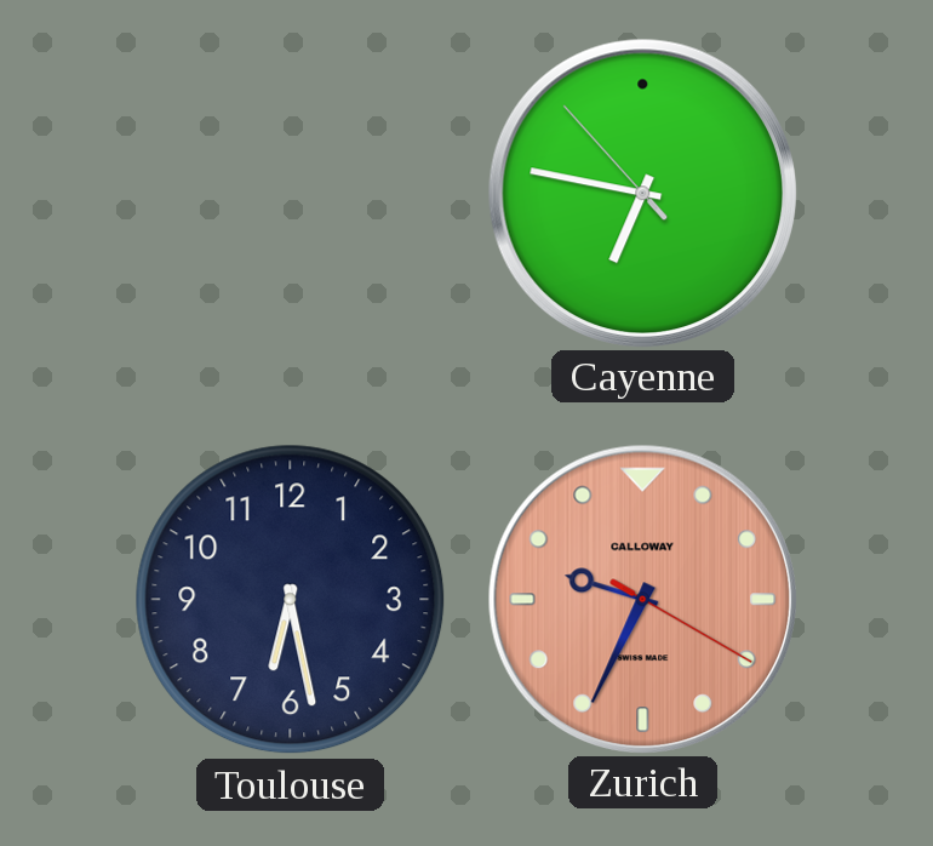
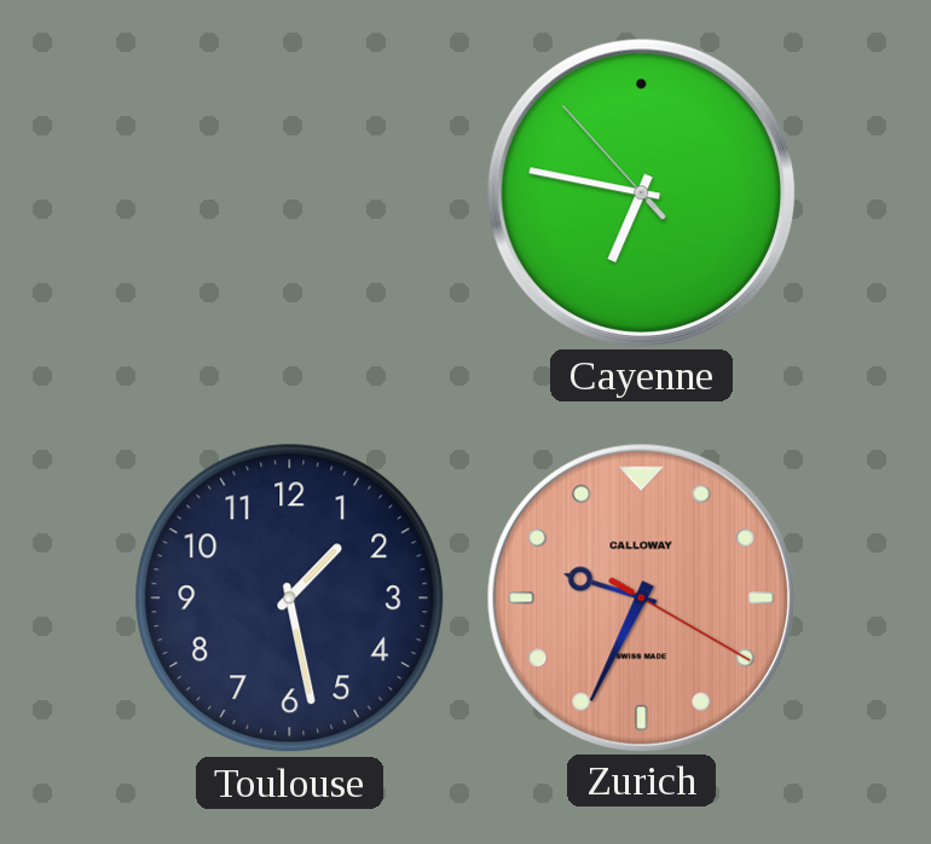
Toulouse: 6:28 -> 1:28
